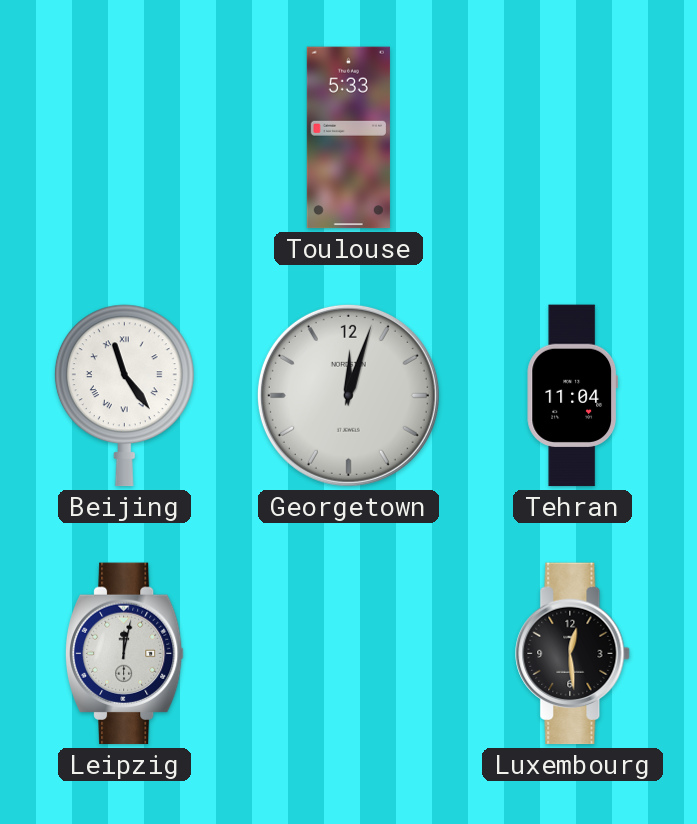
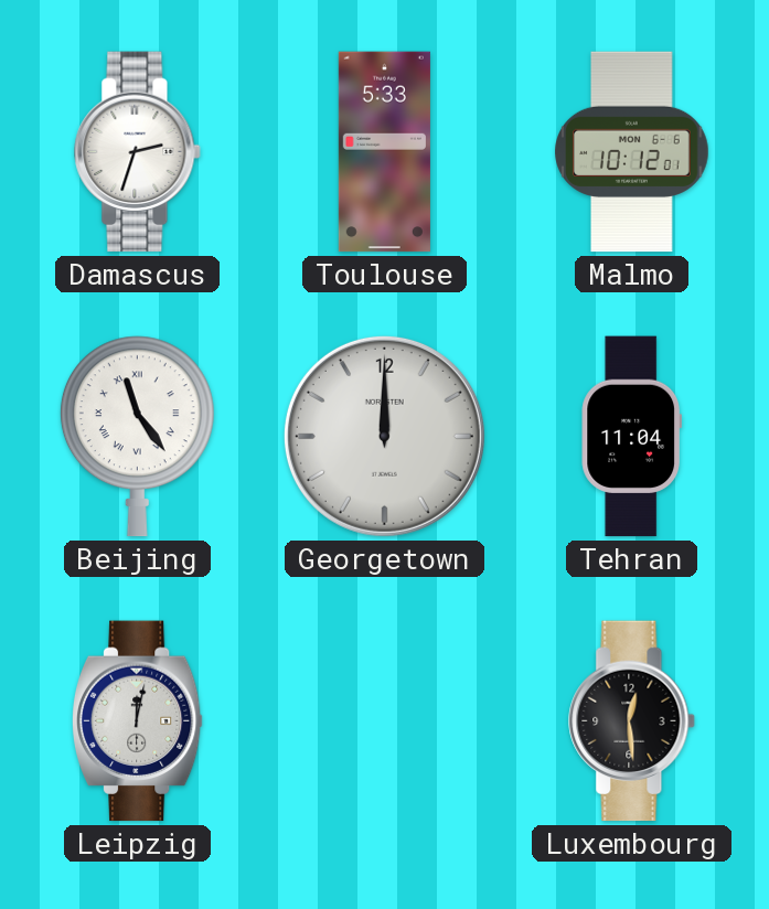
Damascus: none -> 2:33
Malmo: none -> 10:12
Georgetown: 12:03 -> 12:00
